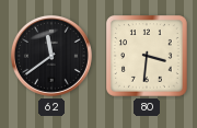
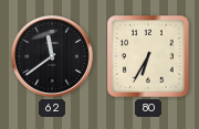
80: 3:31 -> 6:35
